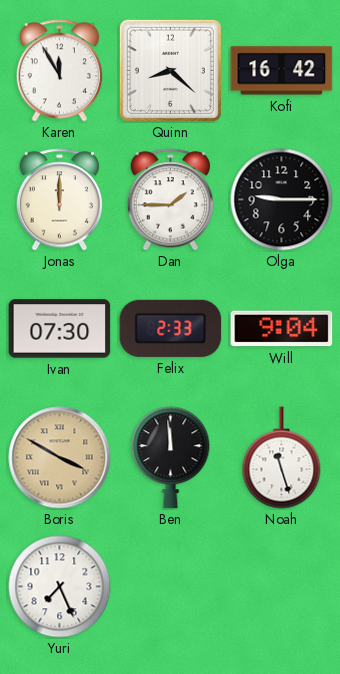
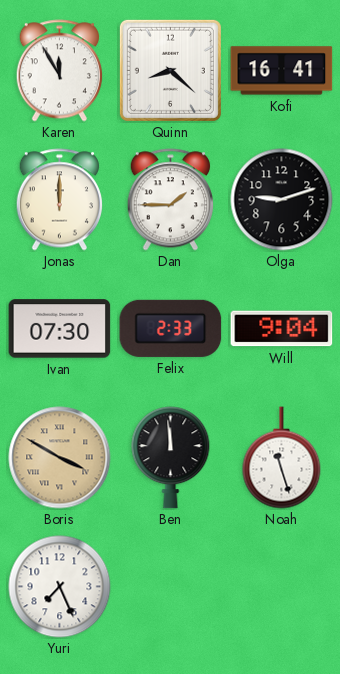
Kofi: 16:42 -> 16:41
Olga: 9:15 -> 9:12
